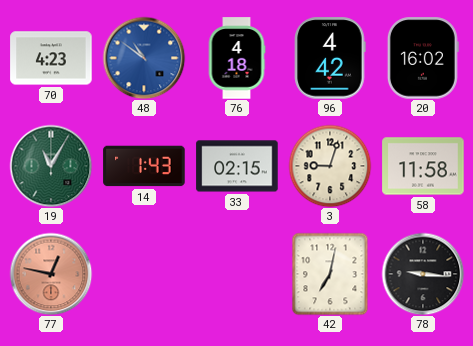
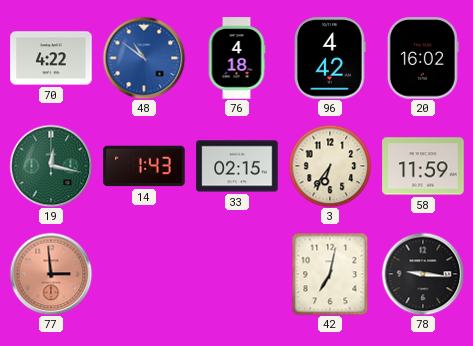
70: 4:23 -> 4:22
19: 11:05 -> 12:17
3: 9:03 -> 6:36
58: 11:58 -> 11:59
77: 12:47 -> 2:59
